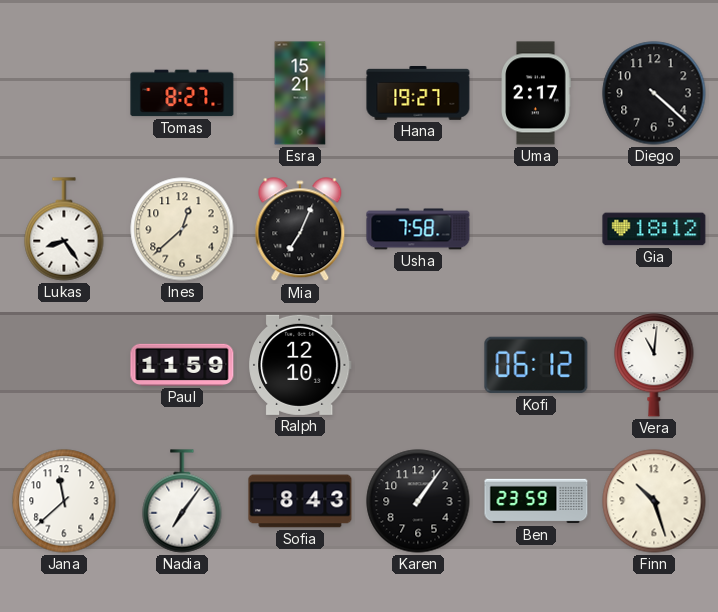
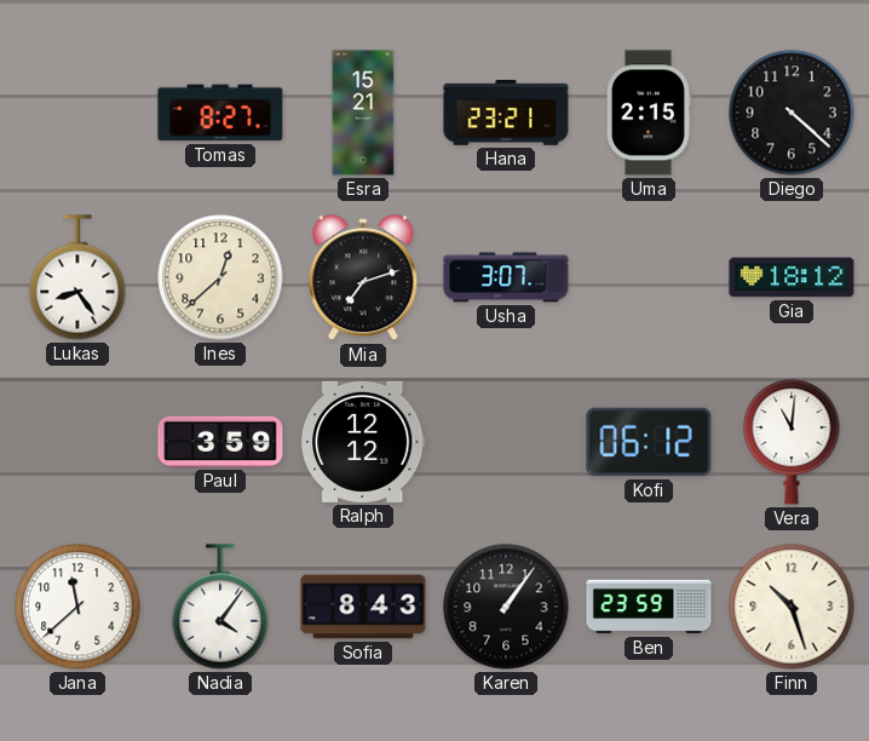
Hana: 19:27 -> 23:21
Uma: 2:17 -> 2:15
Mia: 7:04 -> 7:12
Usha: 7:58 -> 3:07
Paul: 11:59 -> 3:59
Ralph: 12:10 -> 12:12
Nadia: 7:06 -> 4:06
